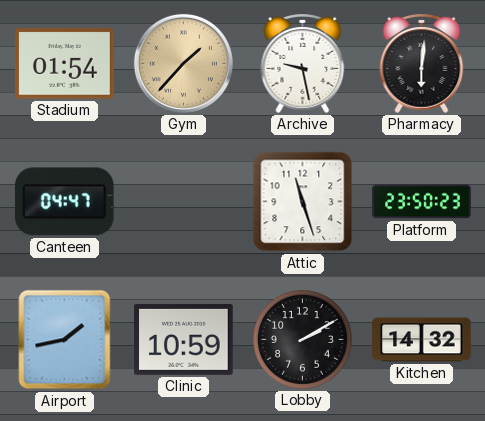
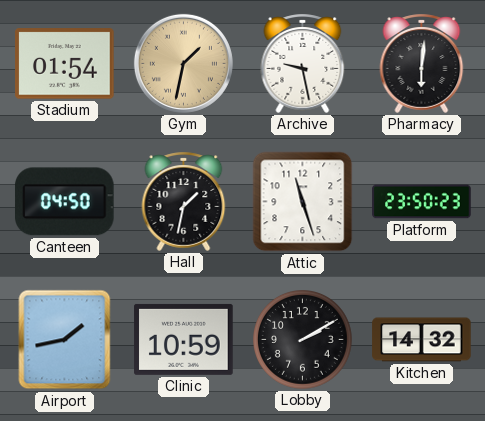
Gym: 1:37 -> 1:32
Canteen: 04:47 -> 04:50
Hall: none -> 1:32
